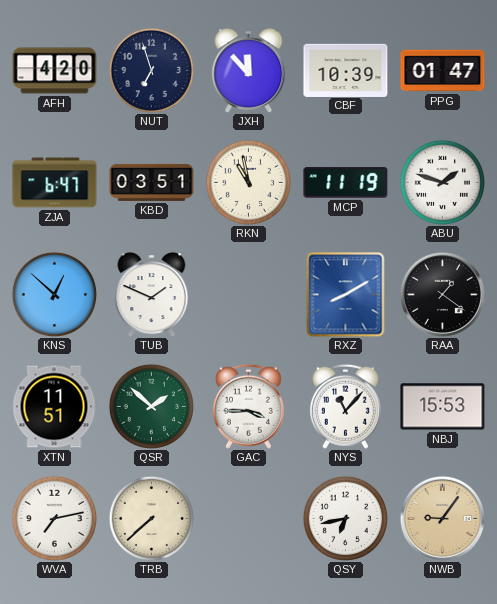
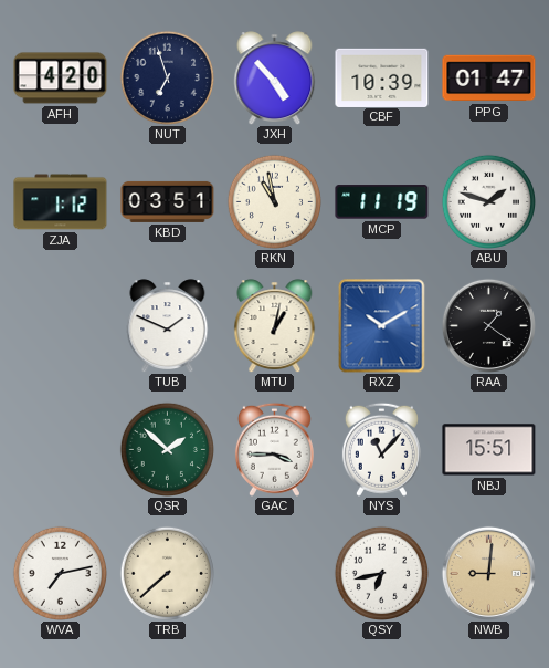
JXH: 11:53 -> 4:53
ZJA: 6:47 -> 1:12
KNS: 12:52 -> none
MTU: none -> 1:02
RXZ: 8:10 -> 10:10
XTN: 11:51 -> none
NBJ: 15:53 -> 15:51
NWB: 9:06 -> 9:01
